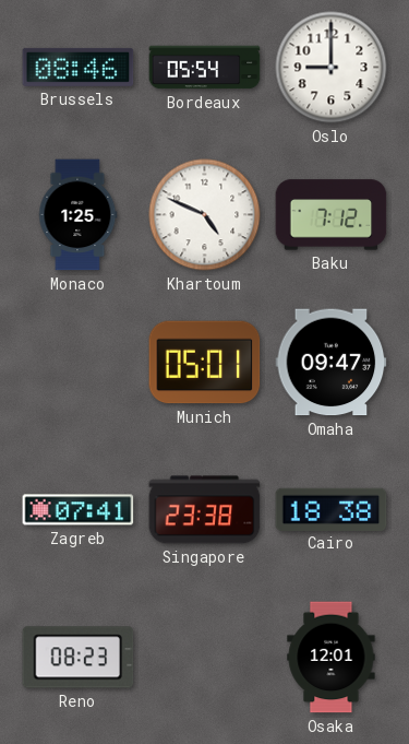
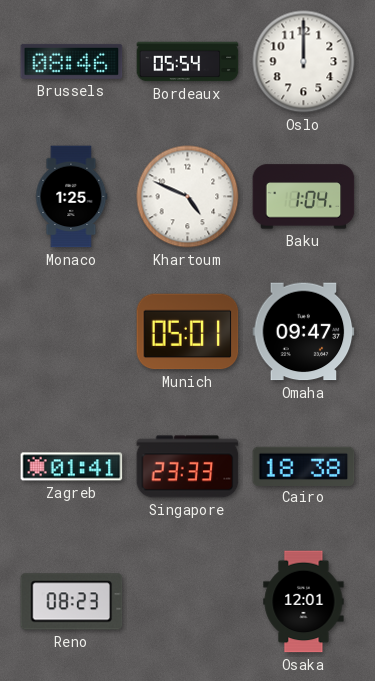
Oslo: 9:00 -> 12:00
Baku: 7:12 -> 1:04
Zagreb: 07:41 -> 01:41
Singapore: 23:38 -> 23:33
